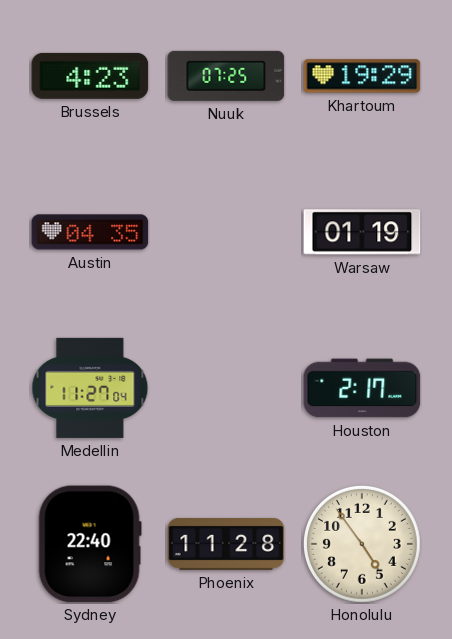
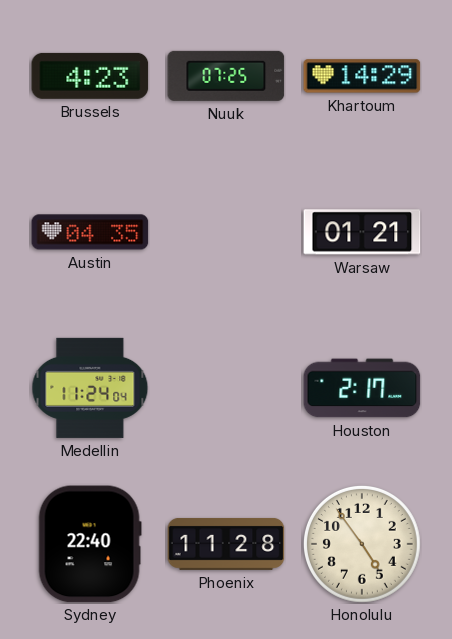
Khartoum: 19:29 -> 14:29
Warsaw: 01:19 -> 01:21
Medellin: 11:27 -> 11:24
